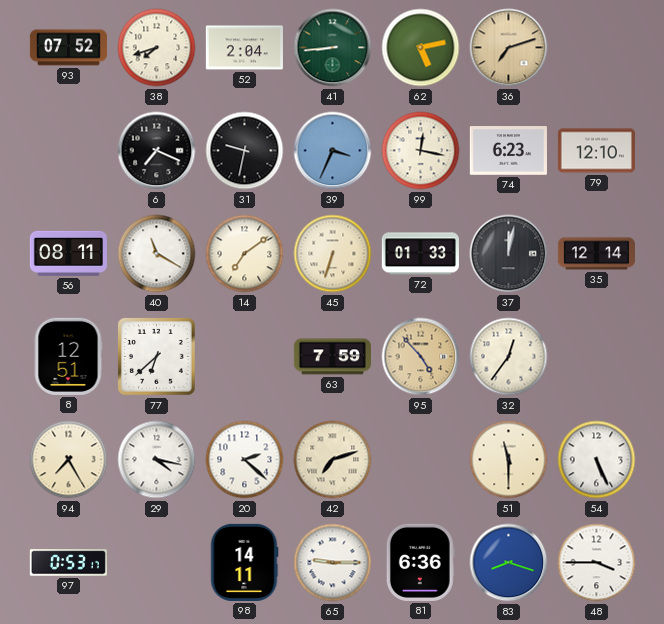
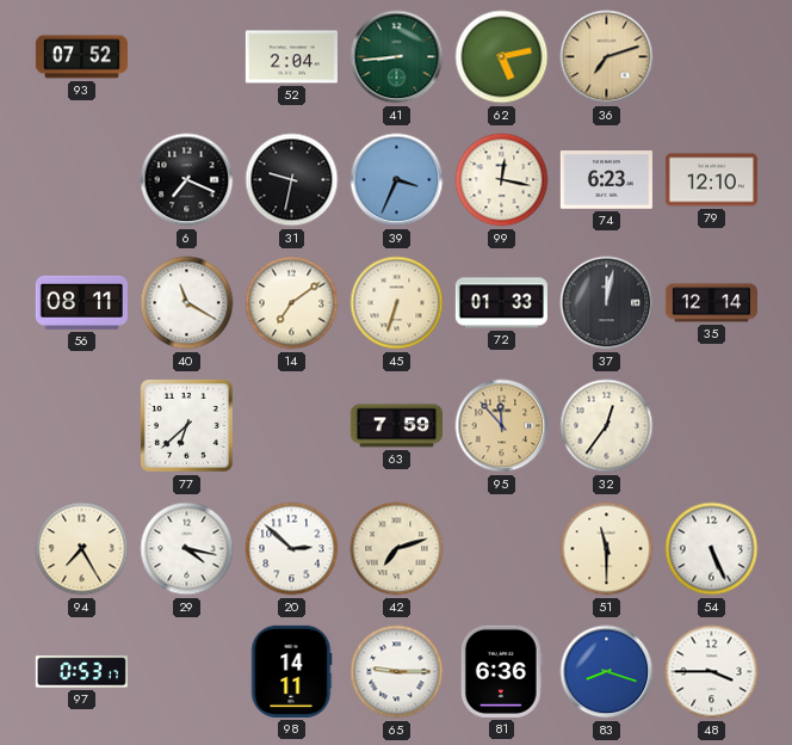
38: 7:42 -> none
8: 12:51 -> none
95: 4:53 -> 11:53
20: 2:22 -> 2:52
